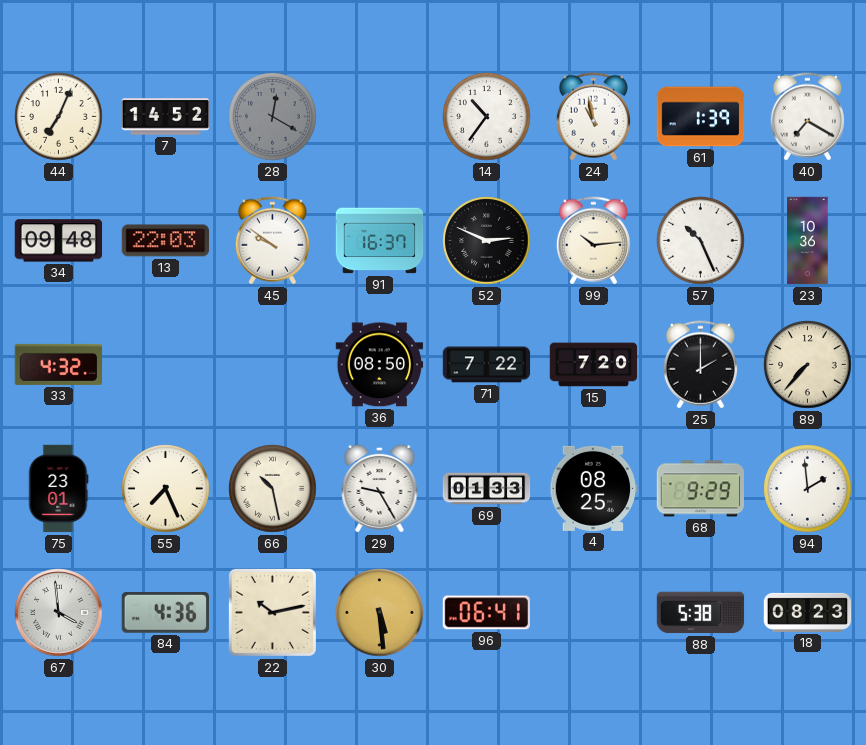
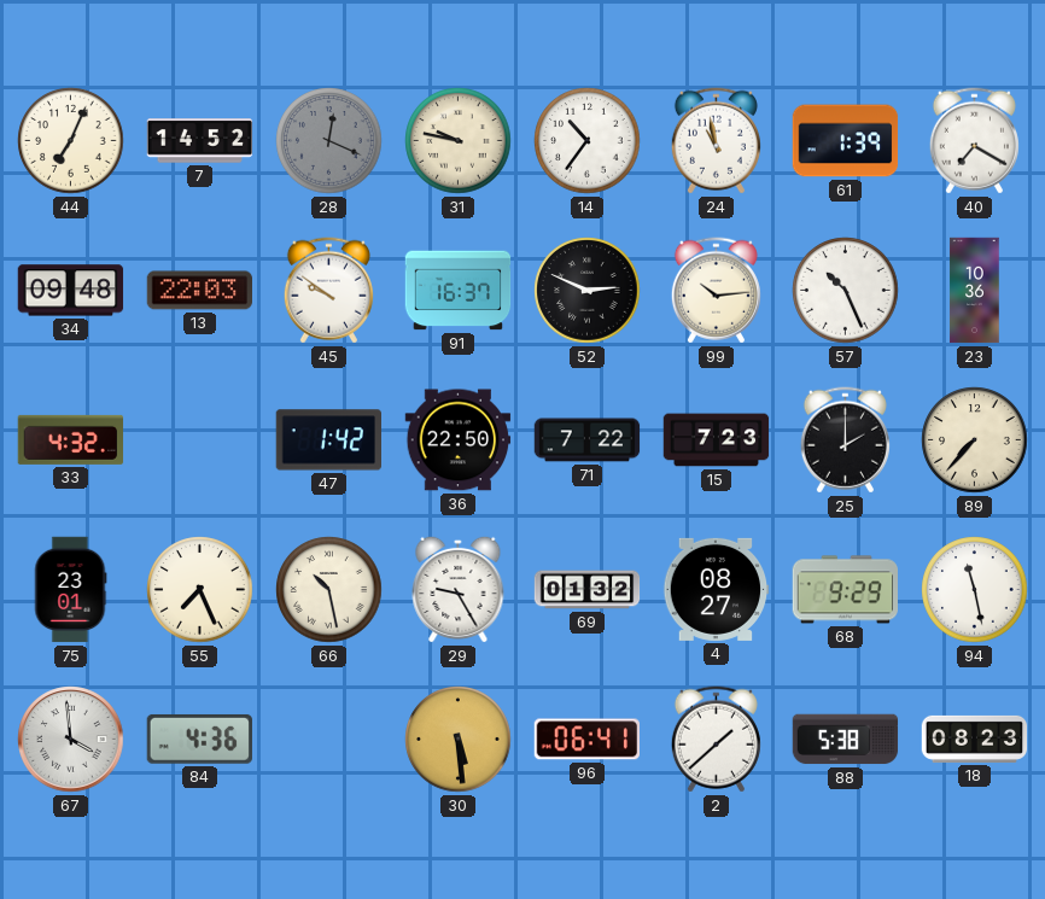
28: 12:20 -> 12:19
31: none -> 9:47
47: none -> 1:42
36: 08:50 -> 22:50
15: 7:20 -> 7:23
69: 01:33 -> 01:32
4: 08:25 -> 08:27
94: 1:59 -> 11:28
22: 10:13 -> none
2: none -> 1:38
